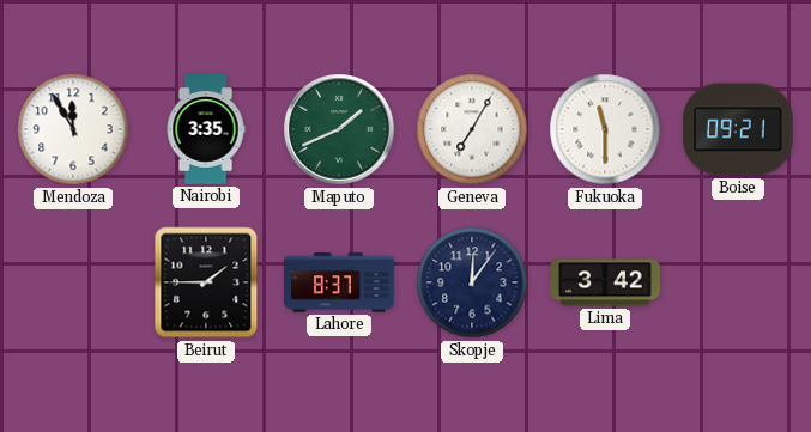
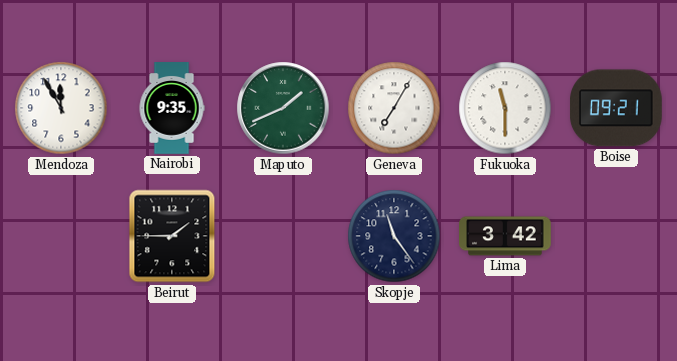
Nairobi: 3:35 -> 9:35
Lahore: 8:37 -> none
Skopje: 12:06 -> 11:24
